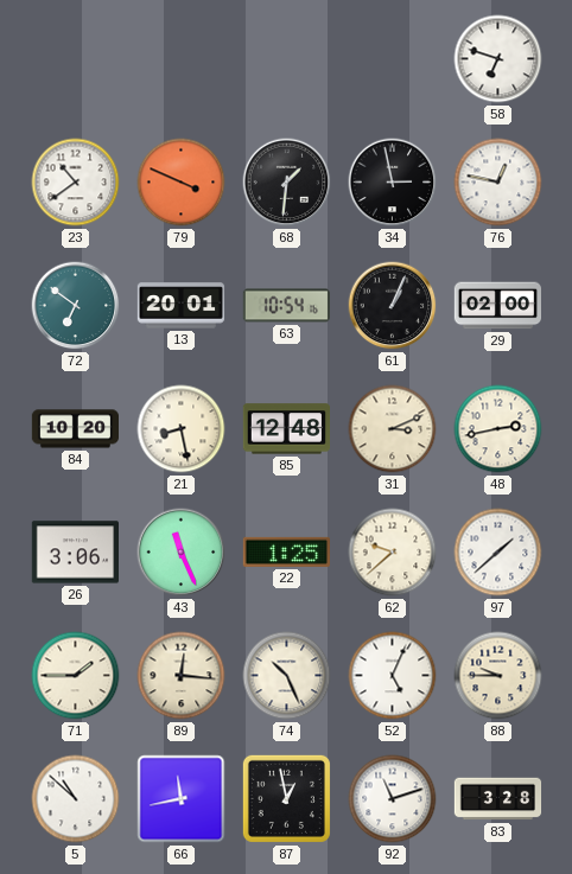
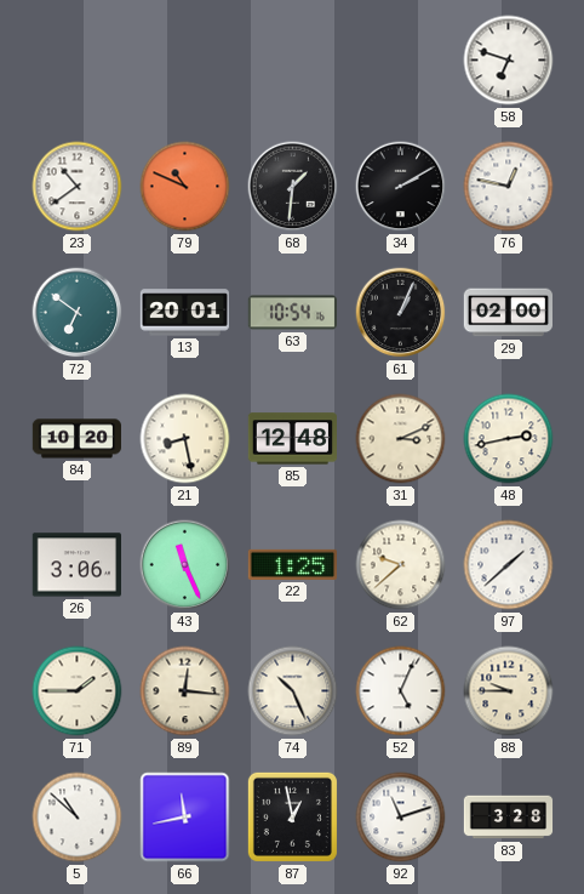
79: 3:49 -> 10:49
34: 2:58 -> 2:10
